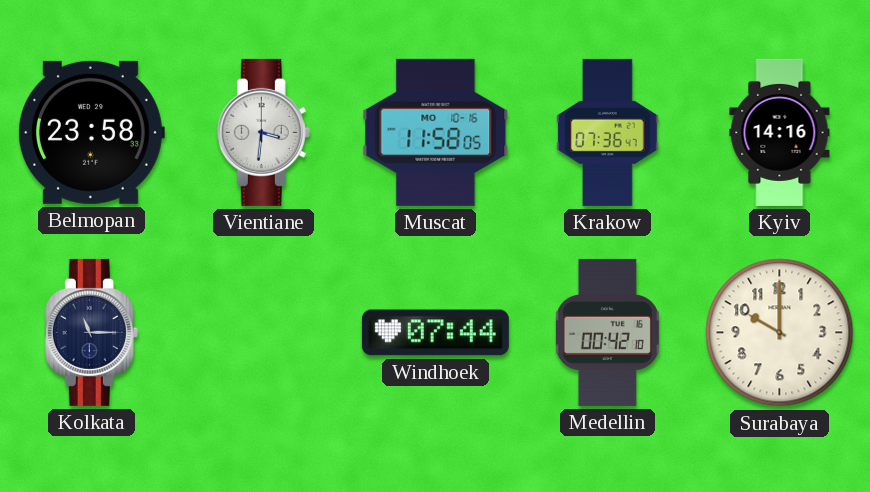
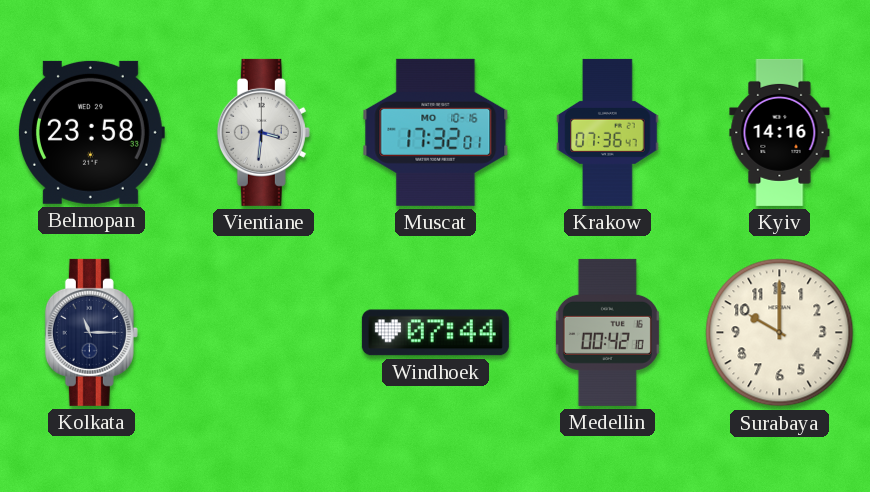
Muscat: 11:58 -> 17:32
